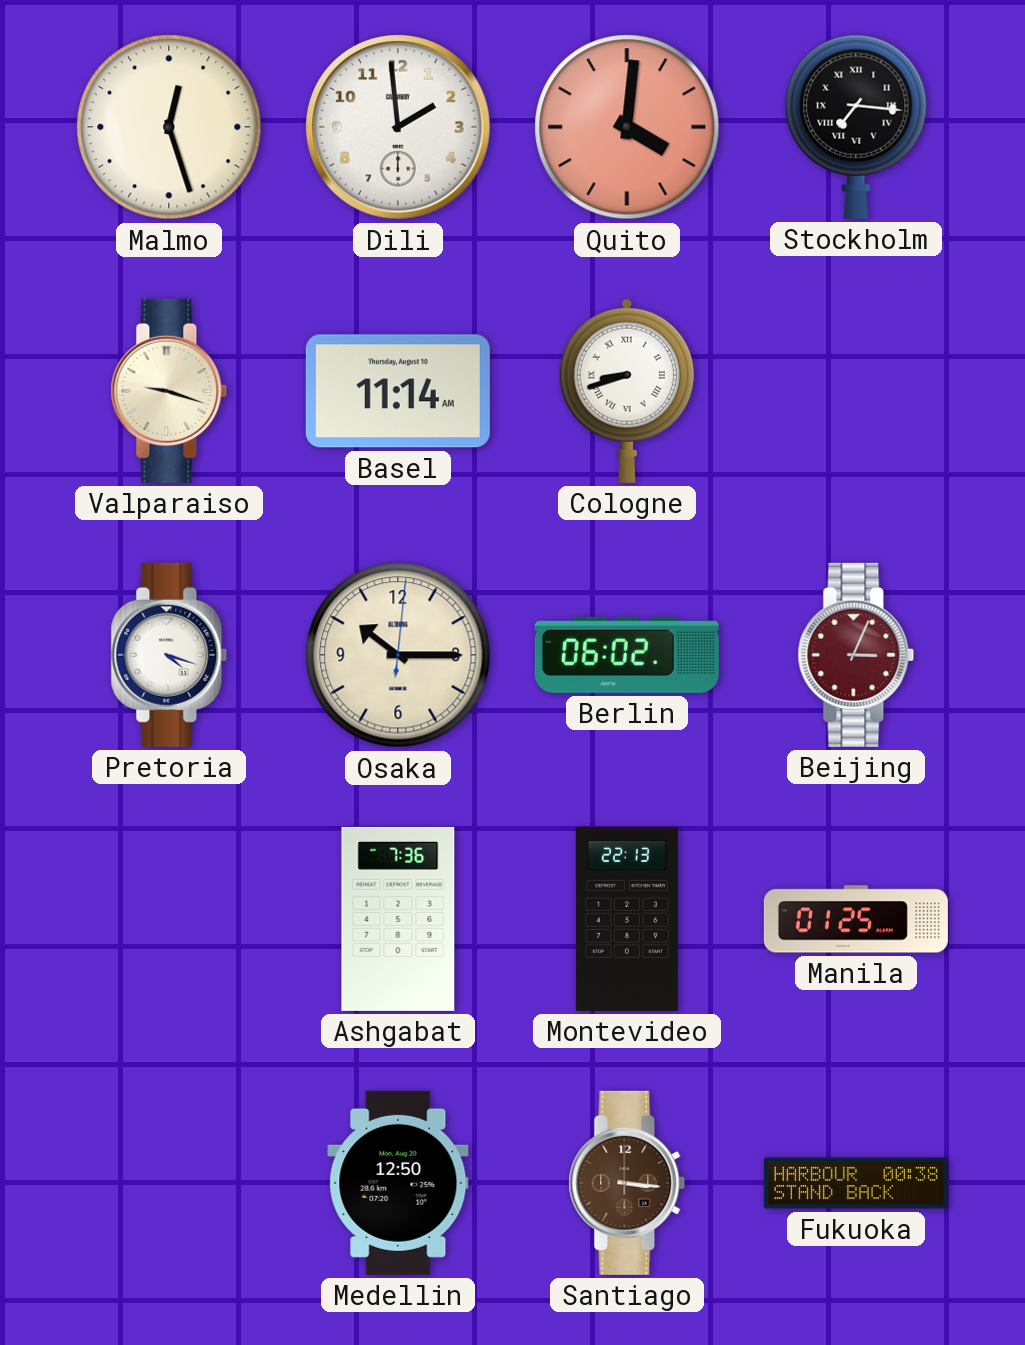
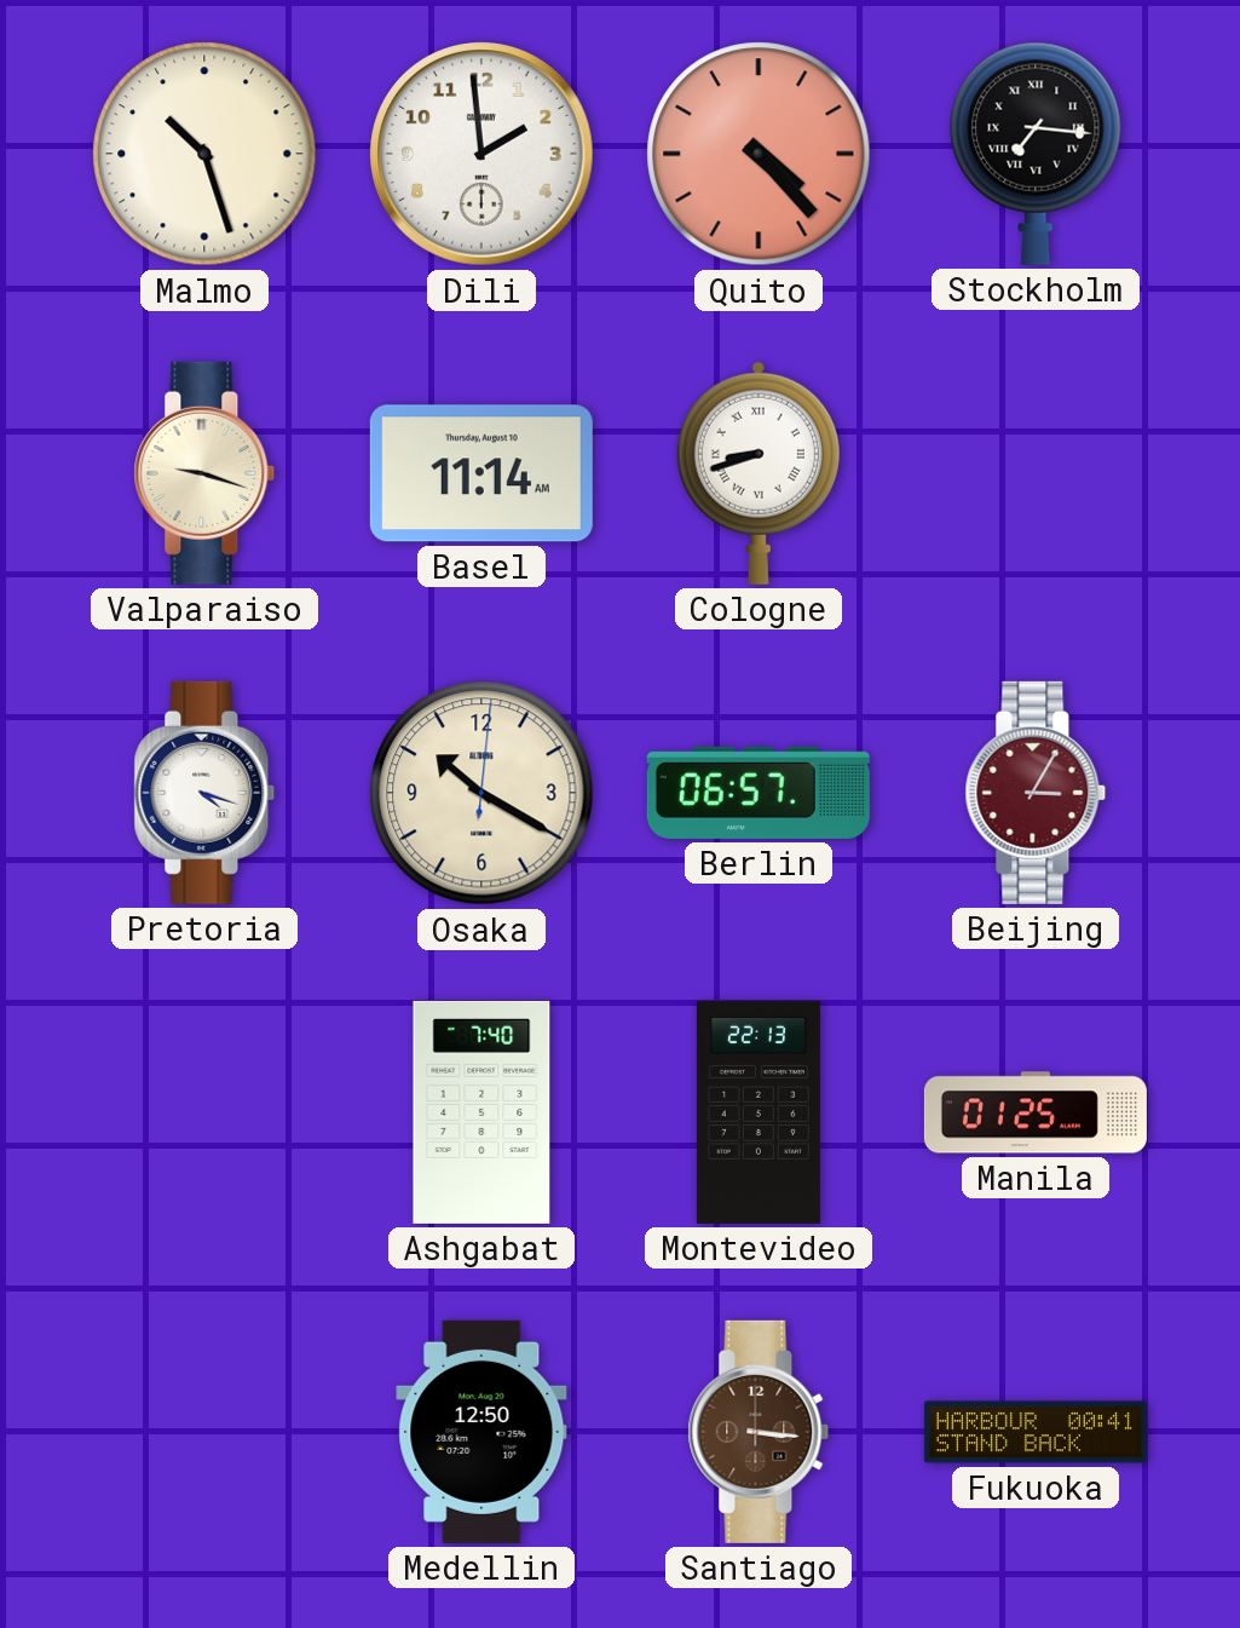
Malmo: 12:27 -> 10:27
Quito: 4:01 -> 4:23
Osaka: 10:15 -> 10:20
Berlin: 06:02 -> 06:57
Beijing: 3:04 -> 3:05
Ashgabat: 7:36 -> 7:40
Fukuoka: 00:38 -> 00:41
